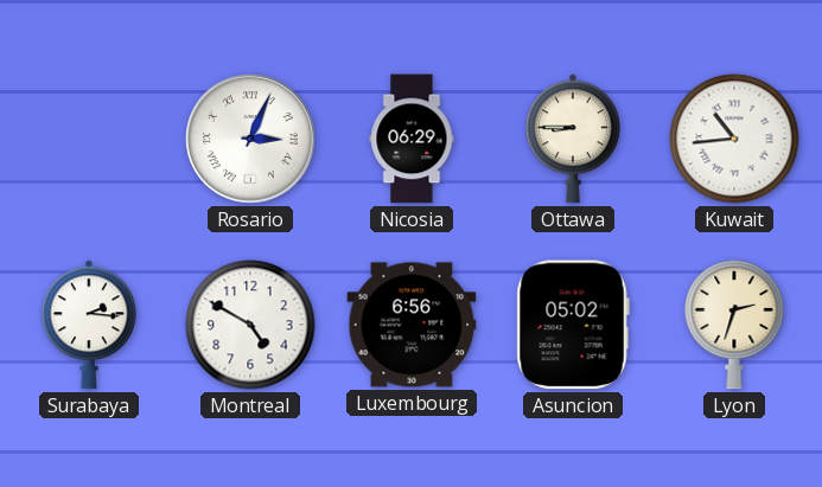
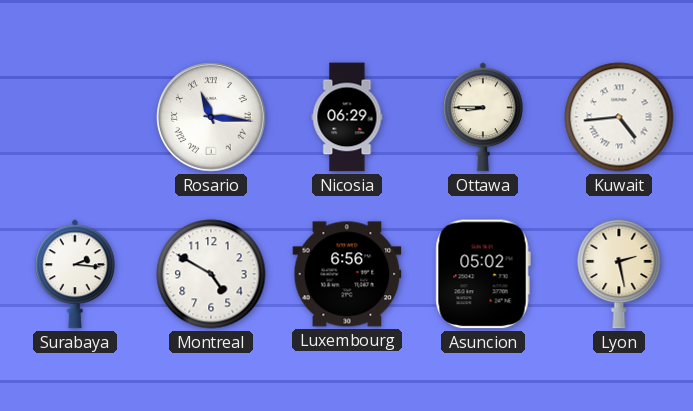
Rosario: 3:04 -> 11:16
Kuwait: 10:44 -> 4:44
Lyon: 2:33 -> 2:28
